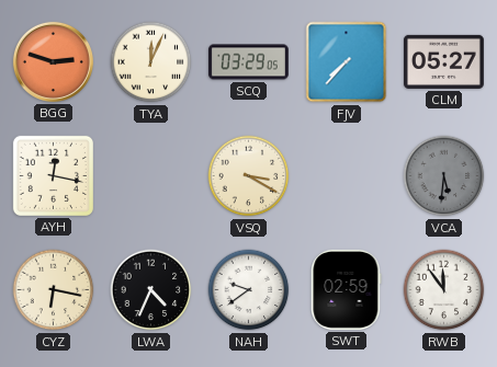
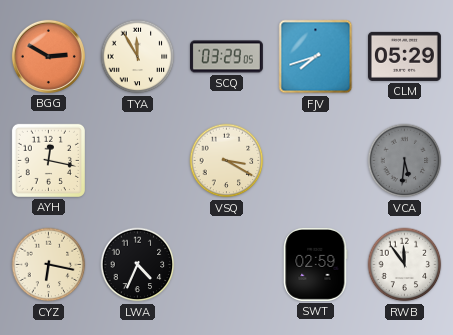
BGG: 2:48 -> 2:50
TYA: 12:04 -> 11:55
FJV: 7:37 -> 7:42
CLM: 05:27 -> 05:29
NAH: 9:39 -> none
